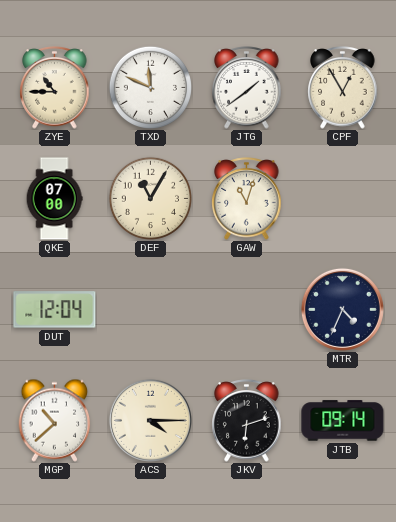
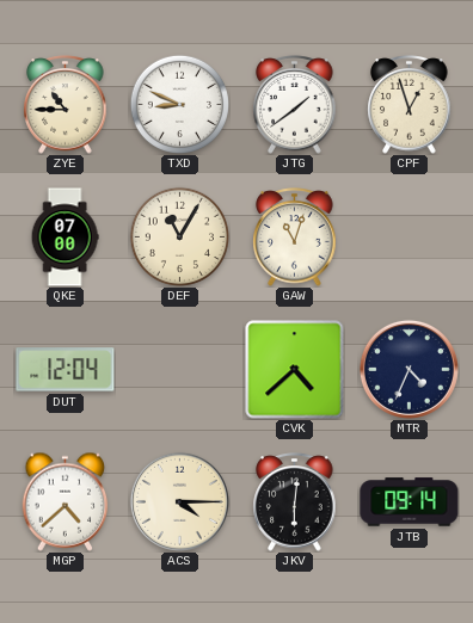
TXD: 11:49 -> 8:49
CPF: 12:55 -> 12:57
CVK: none -> 4:38
MGP: 10:38 -> 4:38
JKV: 6:12 -> 6:01
